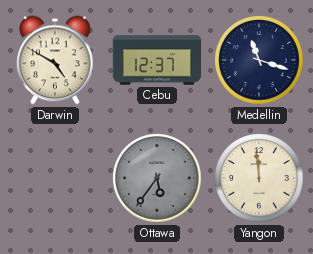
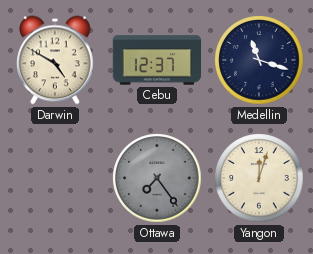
Ottawa: 5:36 -> 7:24
Yangon: 11:59 -> 12:03
